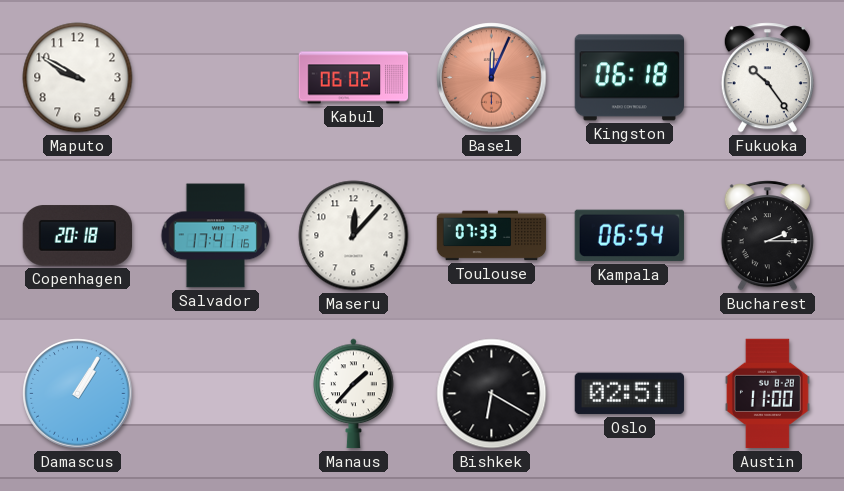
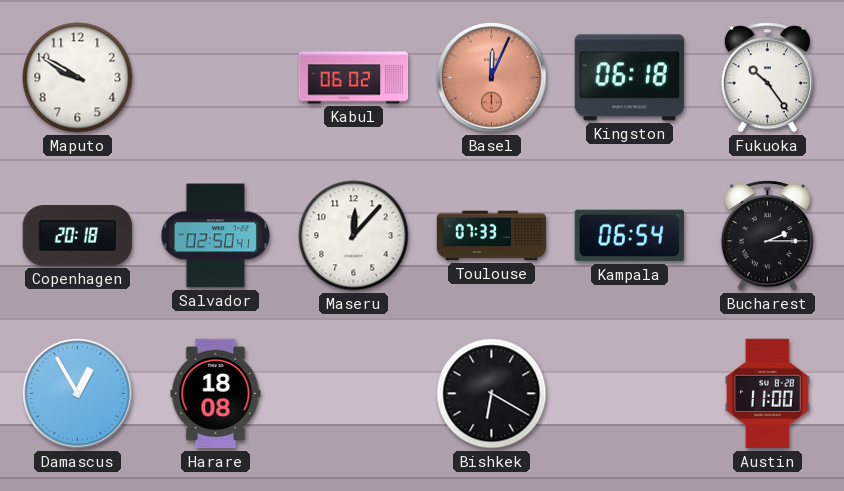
Salvador: 17:41 -> 02:50
Damascus: 1:05 -> 12:55
Harare: none -> 18:08
Manaus: 1:37 -> none
Oslo: 02:51 -> none
